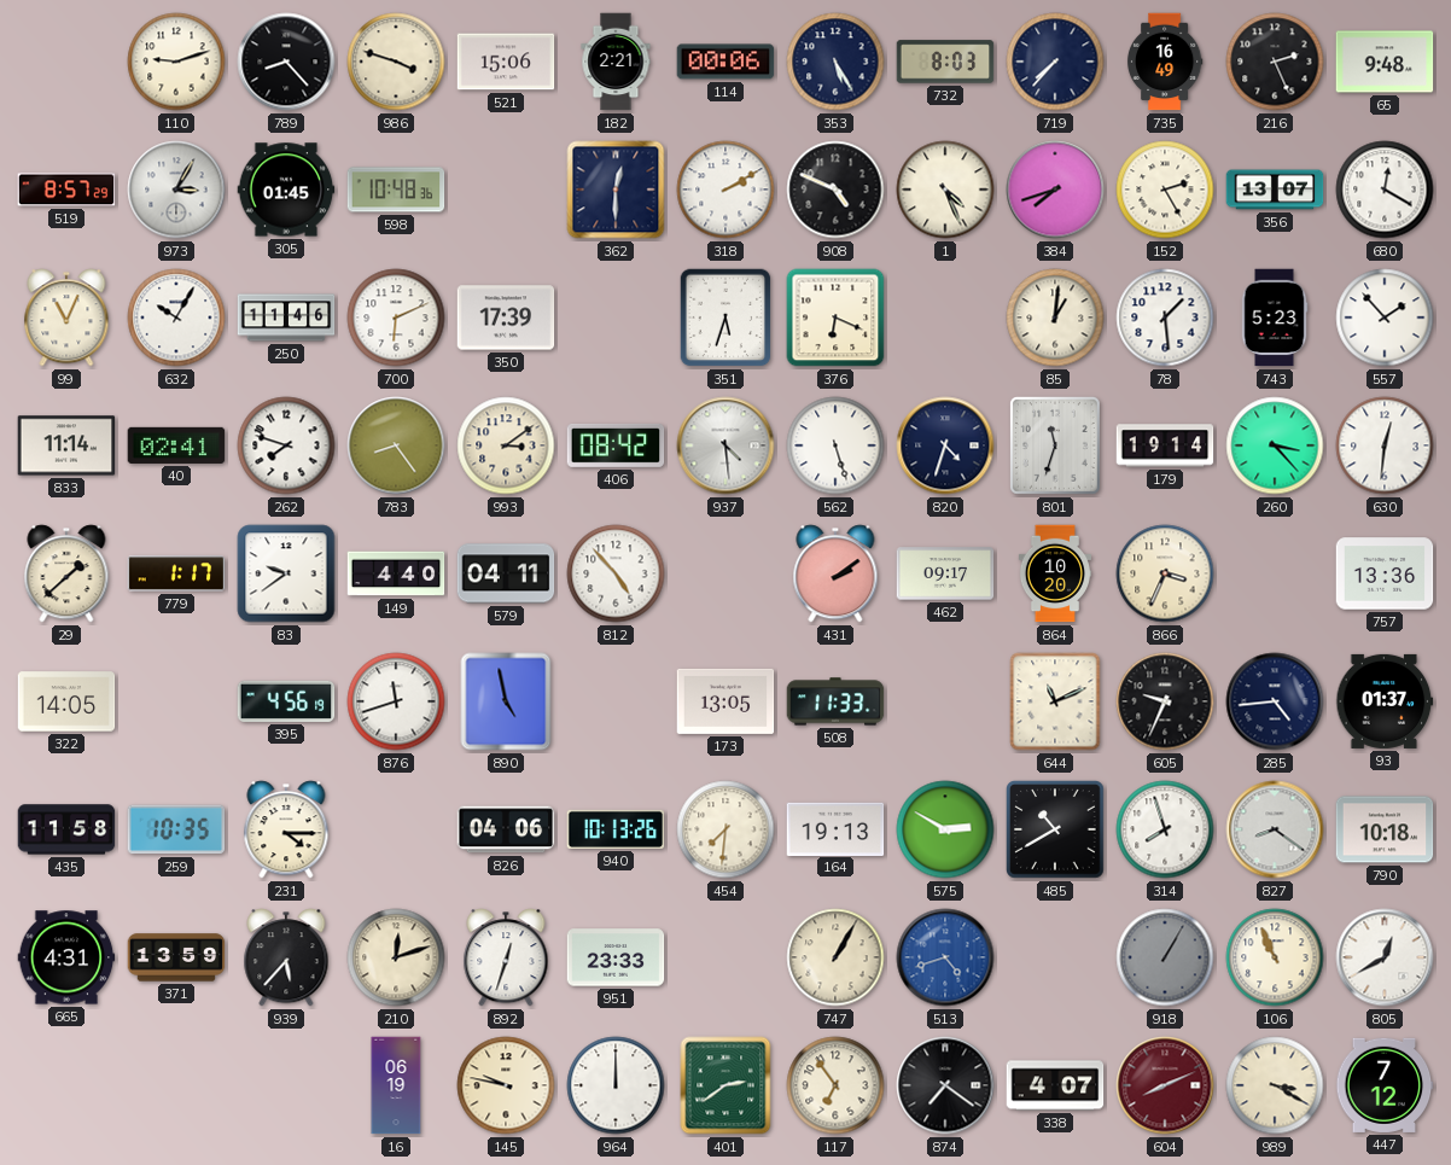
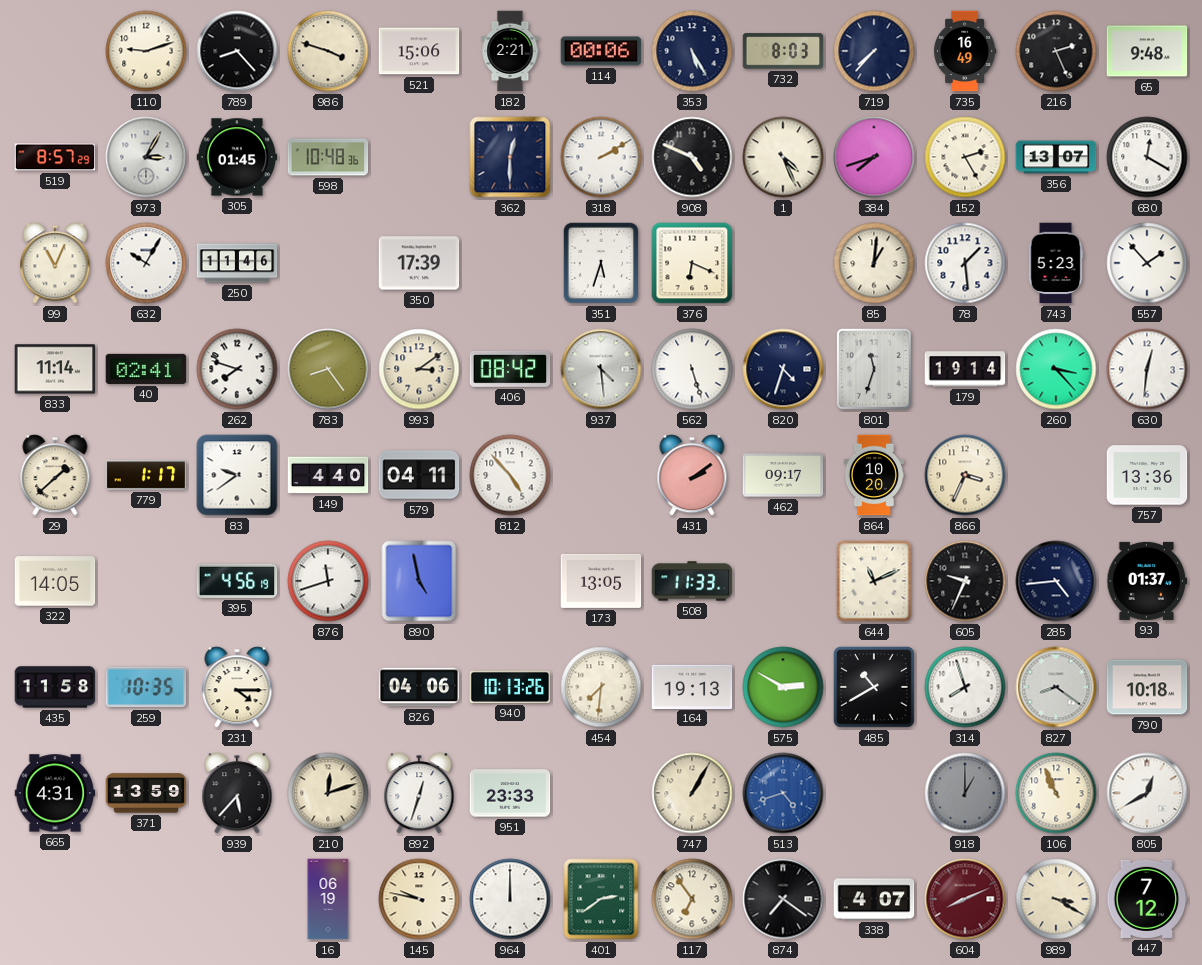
700: 6:11 -> none
918: 1:05 -> 1:00
